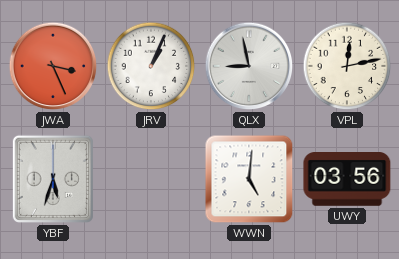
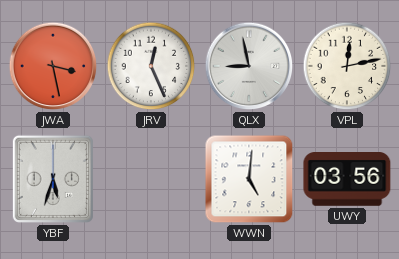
JWA: 3:26 -> 3:28
JRV: 1:04 -> 12:26
